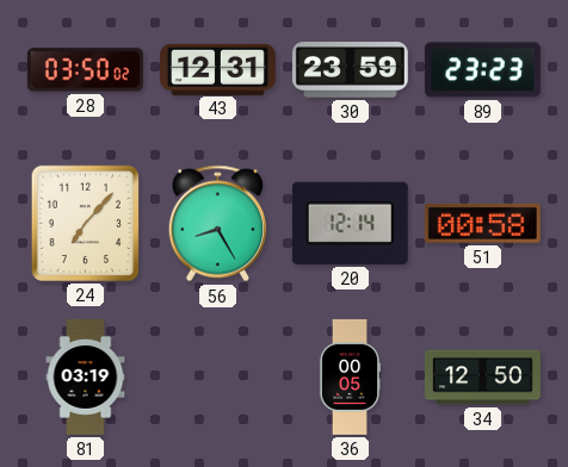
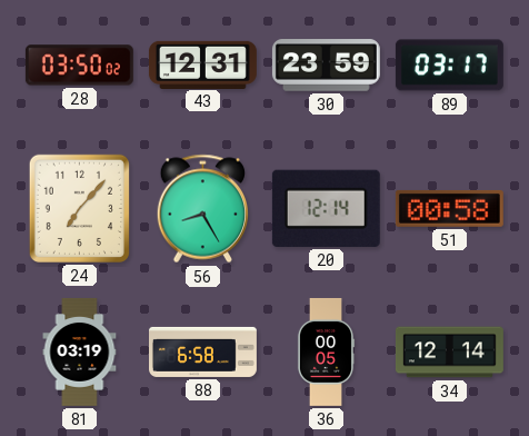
89: 23:23 -> 03:17
88: none -> 6:58
34: 12:50 -> 12:14
